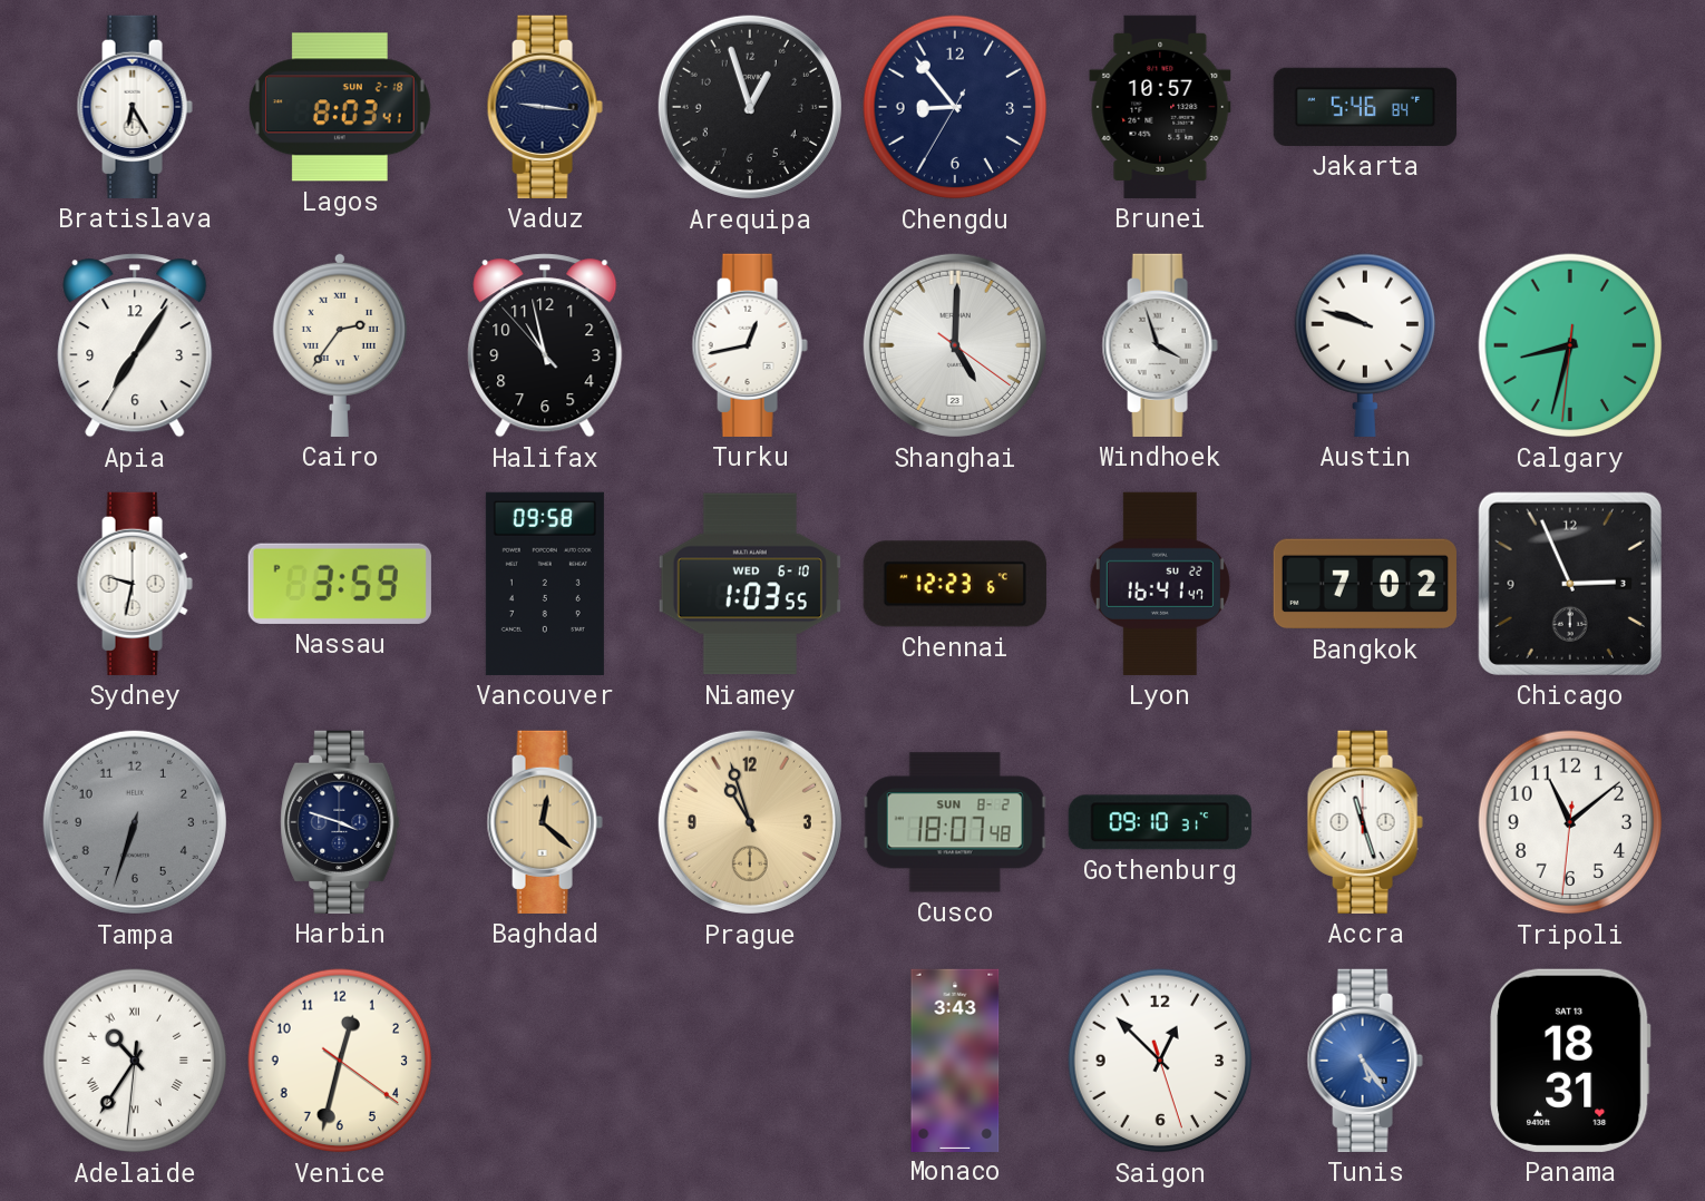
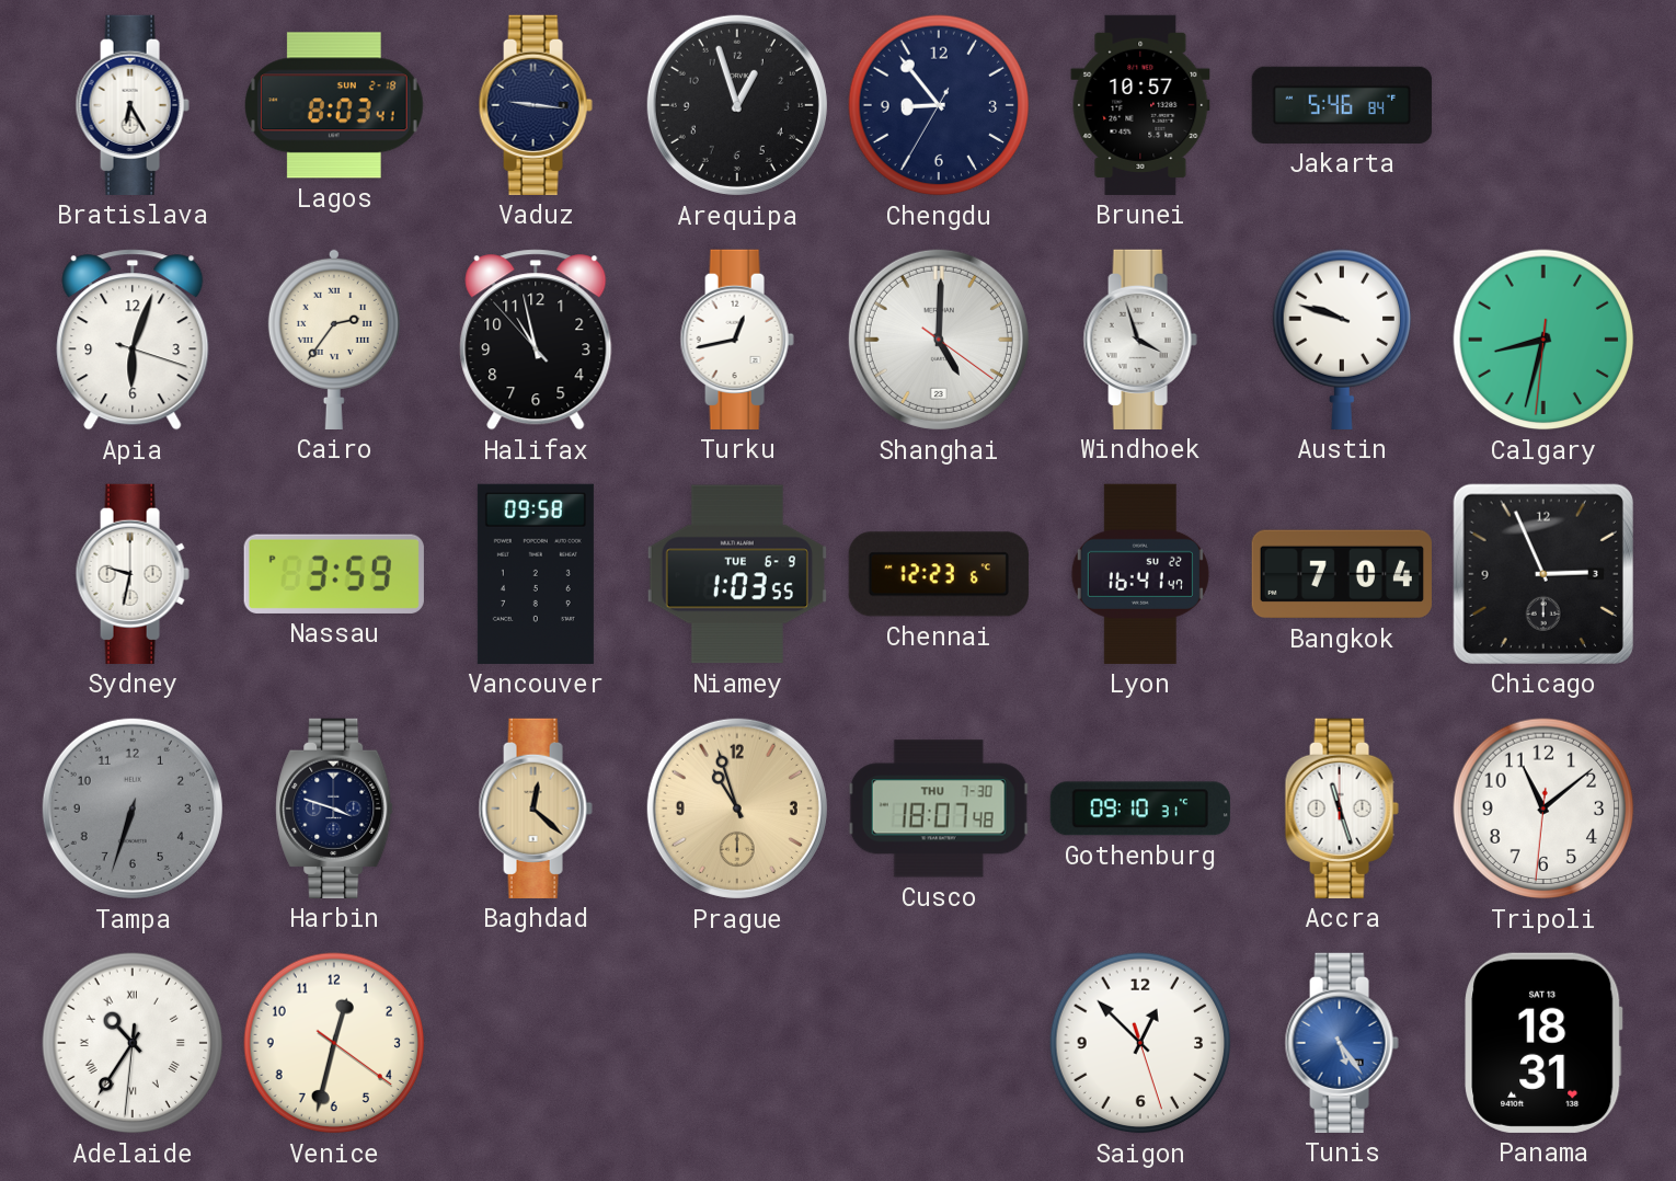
Apia: 7:05 -> 6:03
Niamey date: WED 6-10 -> TUE 6-9
Bangkok: 7:02 -> 7:04
Cusco date: SUN 8-2 -> THU 7-30
Monaco: 3:43 -> none
